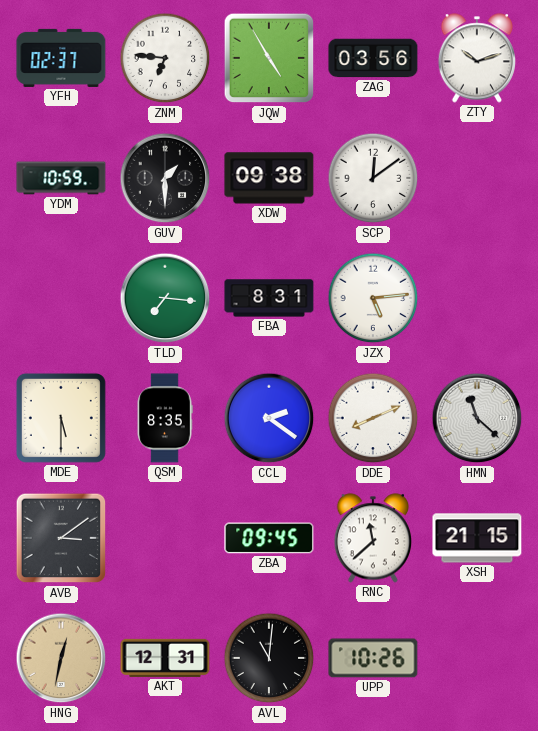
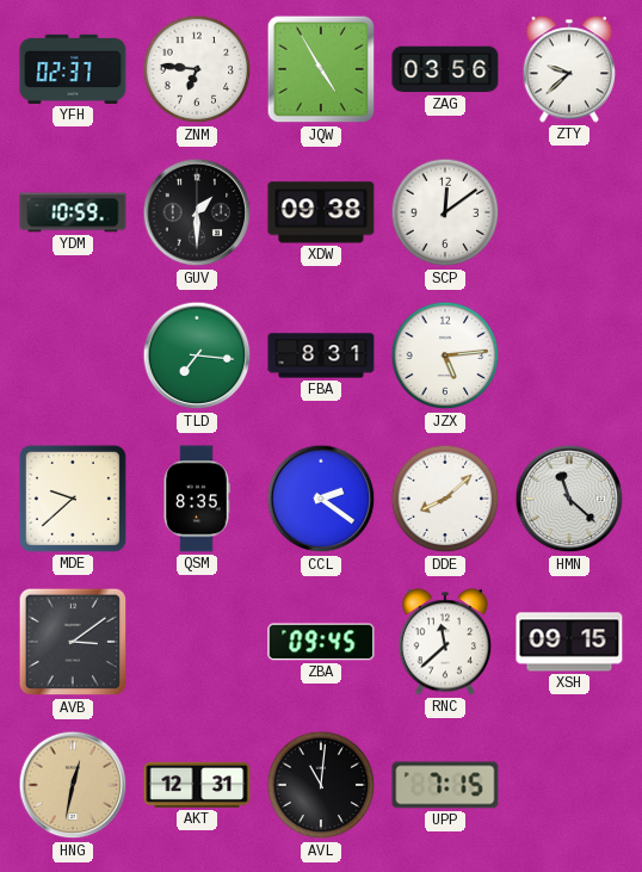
ZTY: 10:12 -> 9:38
MDE: 5:30 -> 9:38
DDE: 8:11 -> 8:08
XSH: 21:15 -> 09:15
UPP: 10:26 -> 7:15
